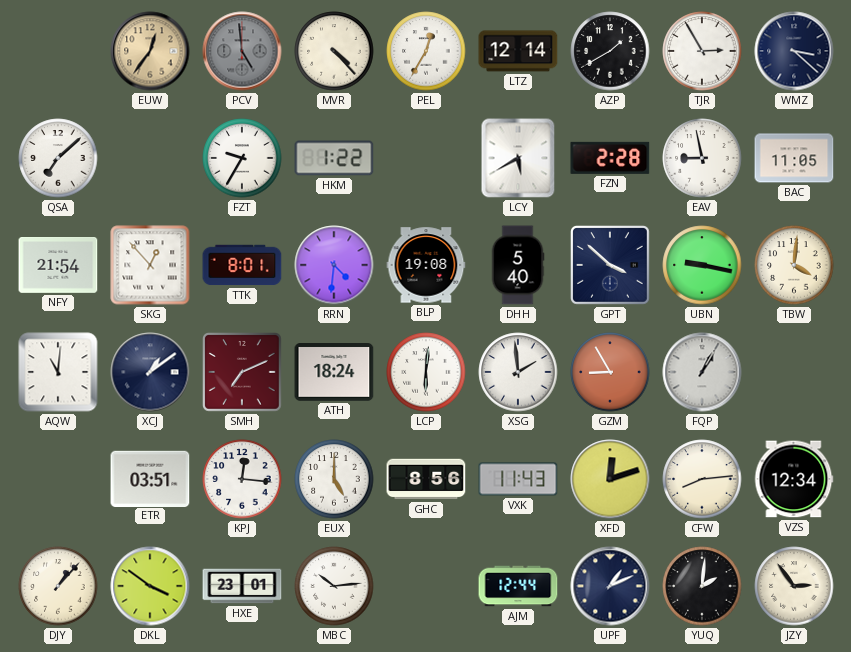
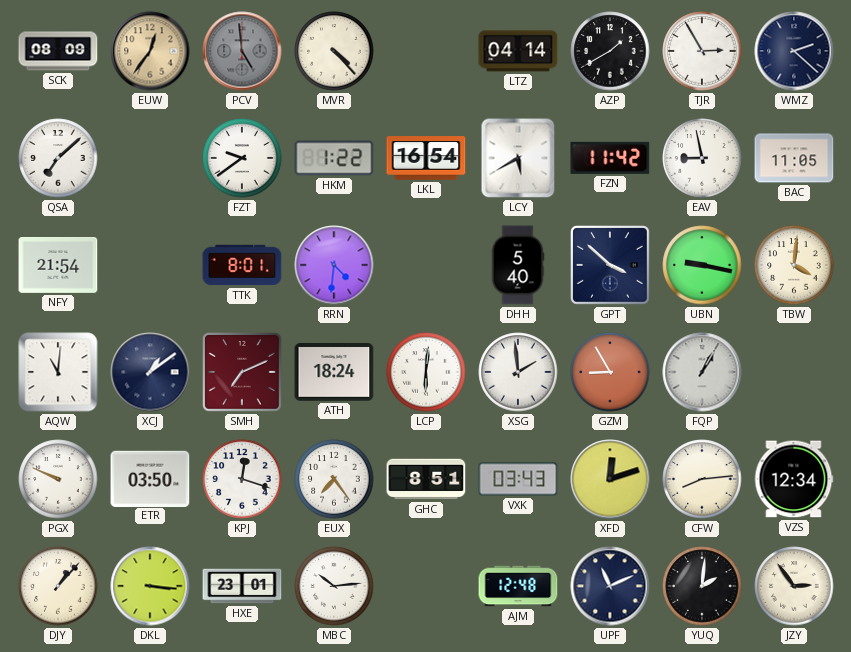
SCK: none -> 08:09
PEL: 12:35 -> none
LTZ: 12:14 -> 04:14
WMZ: 3:22 -> 2:22
FZT: 9:35 -> 9:39
LKL: none -> 16:54
FZN: 2:28 -> 11:42
SKG: 12:53 -> none
BLP: 19:08 -> none
PGX: none -> 9:49
ETR: 03:51 -> 03:50
KPJ: 12:16 -> 12:18
EUX: 5:00 -> 7:24
GHC: 8:56 -> 8:51
VXK: 11:43 -> 03:43
DKL: 3:51 -> 3:16
AJM: 12:44 -> 12:48
UPF: 1:11 -> 11:11
